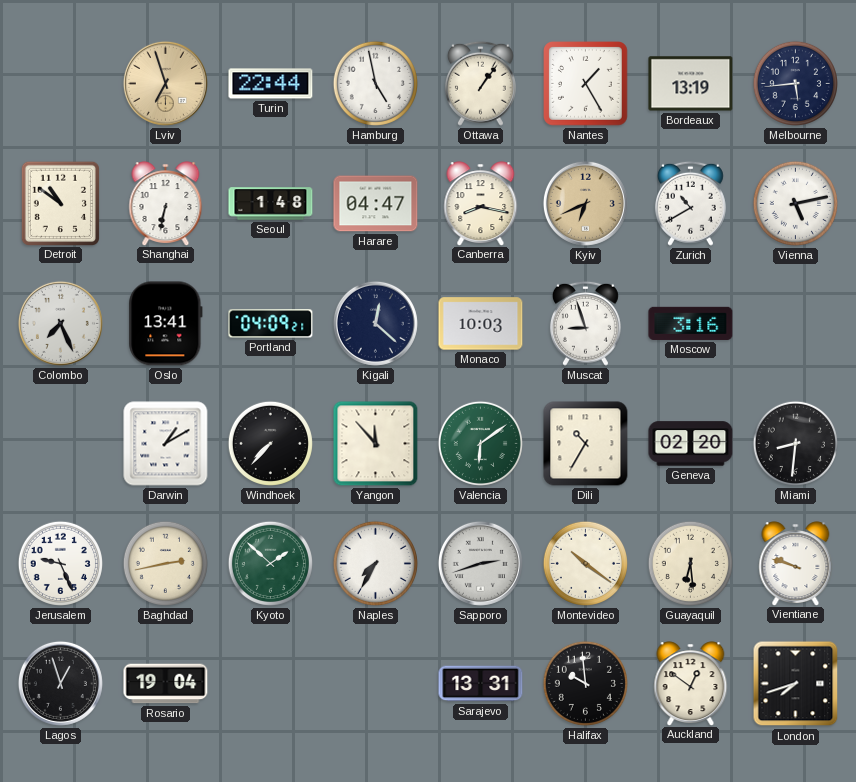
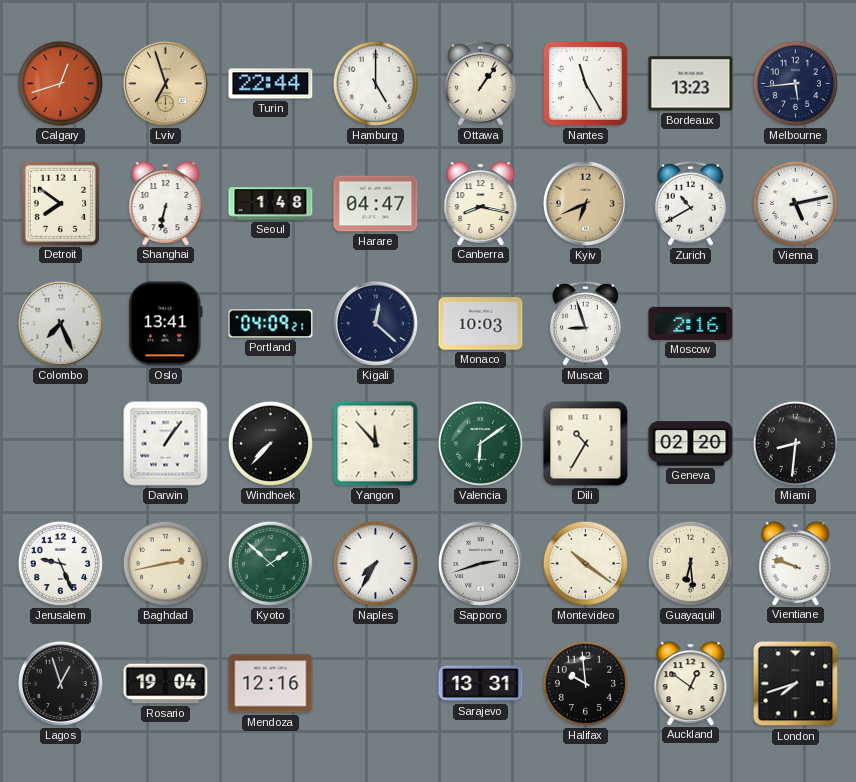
Calgary: none -> 12:42
Hamburg: 4:58 -> 5:00
Nantes: 1:25 -> 11:25
Bordeaux: 13:19 -> 13:23
Detroit: 10:51 -> 7:51
Moscow: 3:16 -> 2:16
Darwin: 1:10 -> 1:06
Mendoza: none -> 12:16
